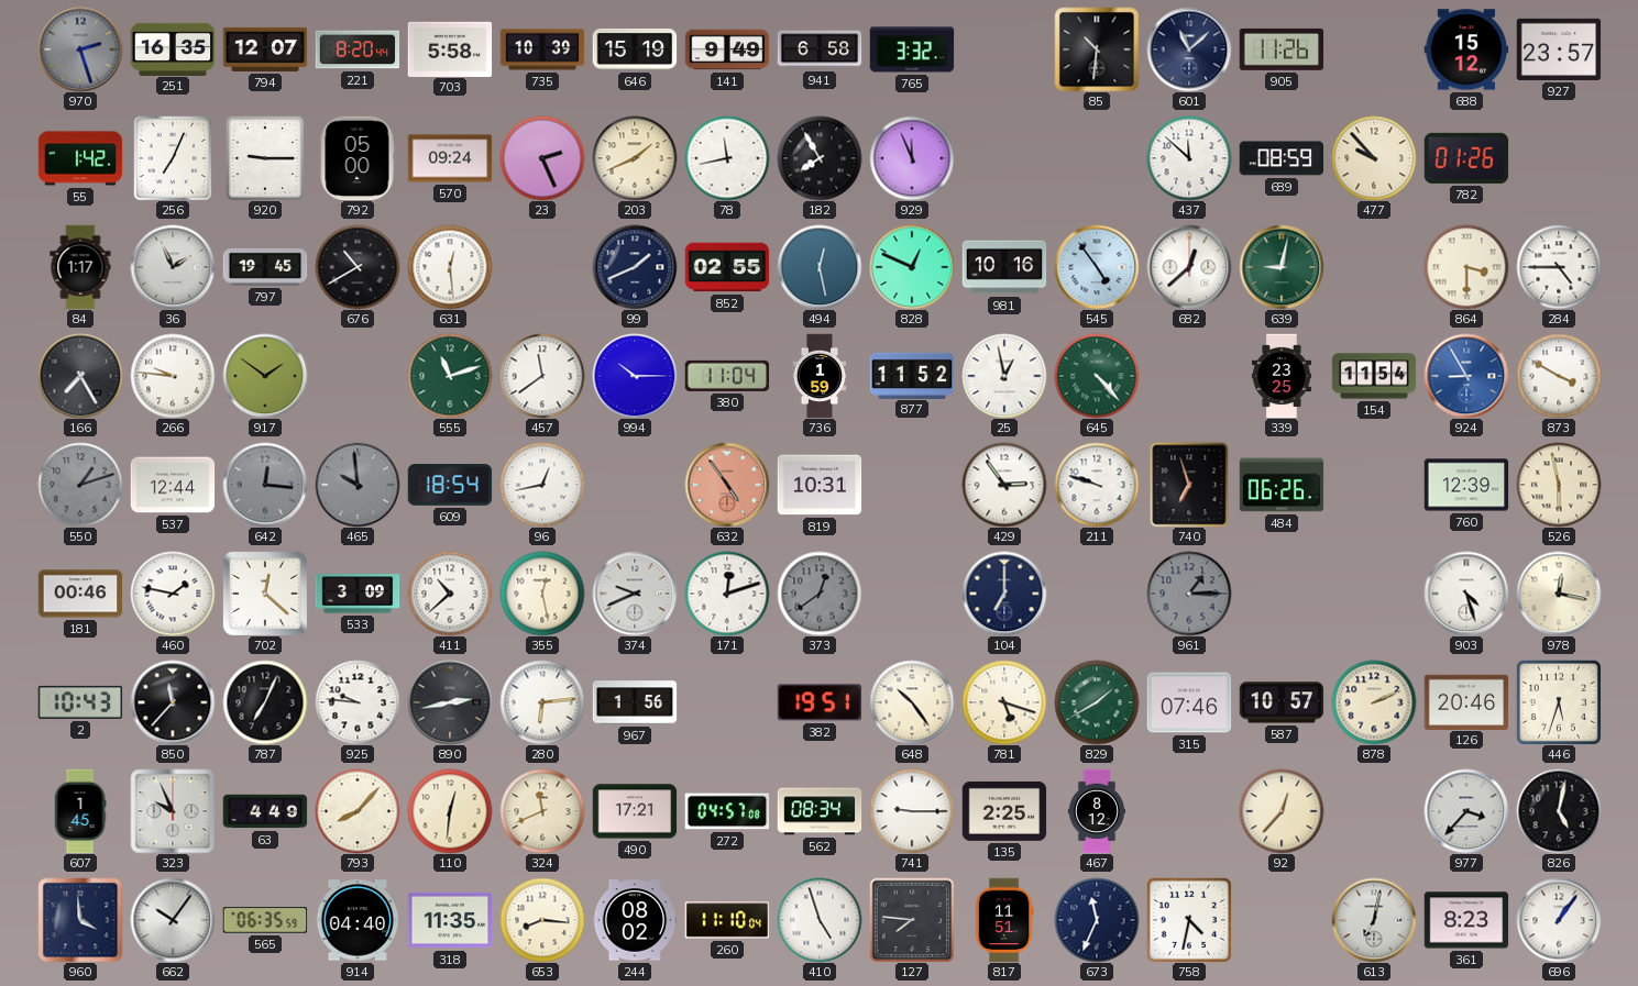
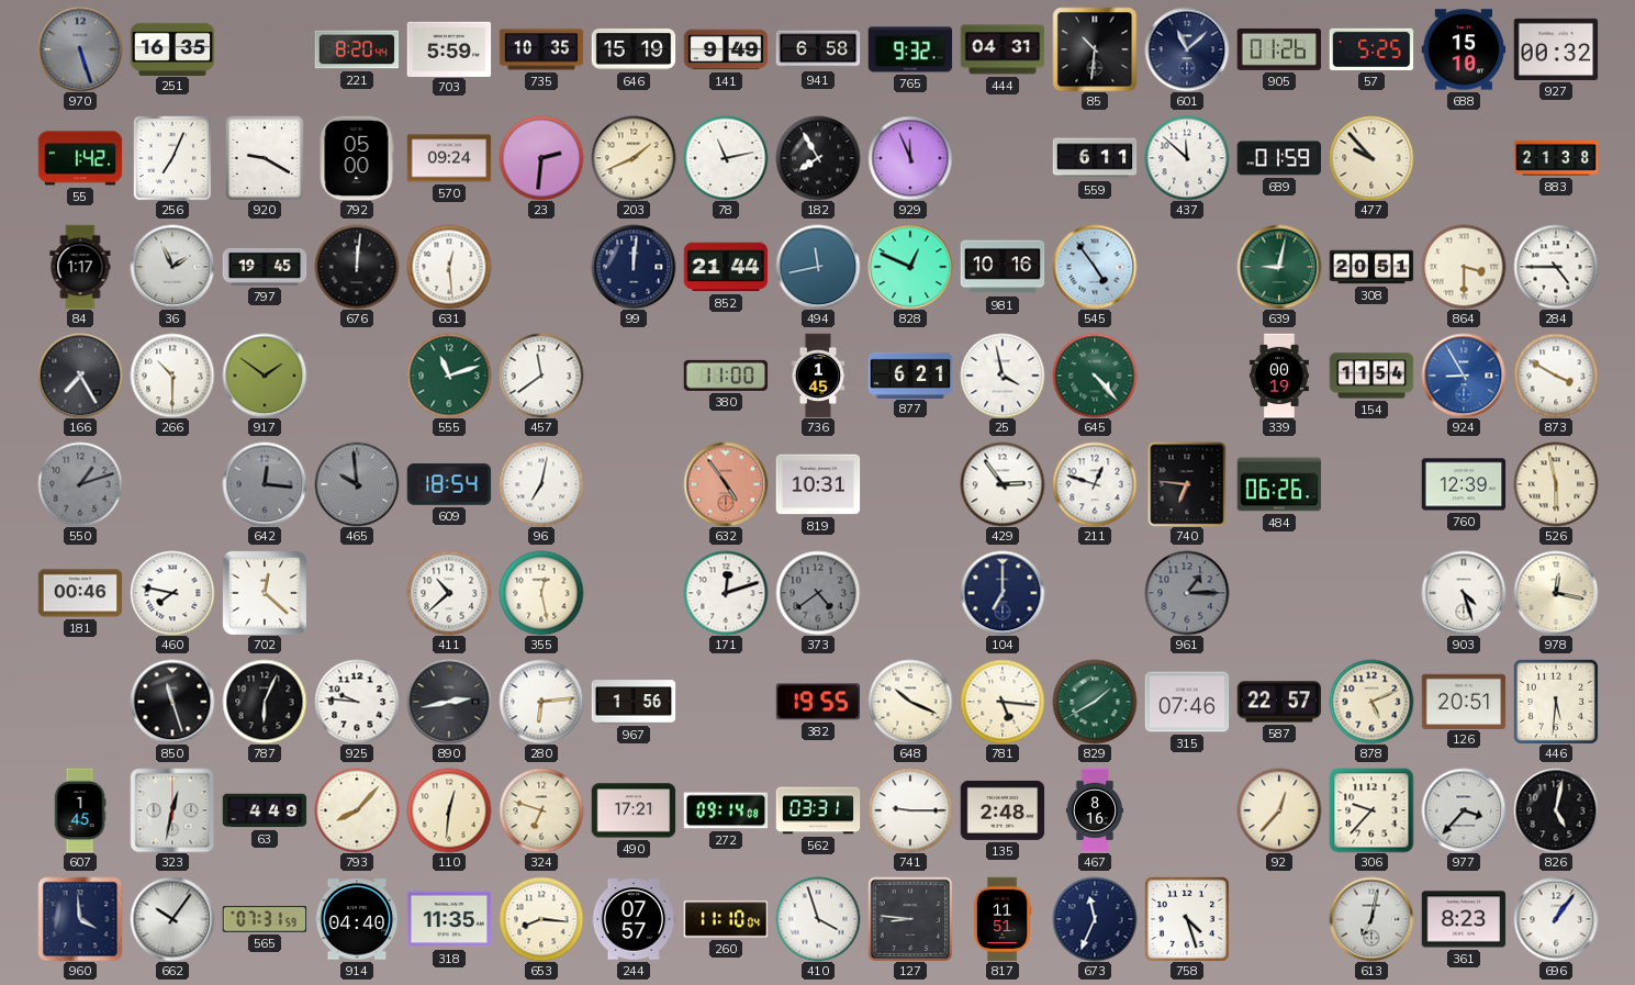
970: 2:27 -> 5:27
794: 12:07 -> none
703: 5:58 -> 5:59
735: 10:39 -> 10:35
765: 3:32 -> 9:32
444: none -> 04:31
905: 11:26 -> 01:26
57: none -> 5:25
688: 15:12 -> 15:10
927: 23:57 -> 00:32
920: 9:15 -> 9:20
23: 2:26 -> 2:31
78: 11:43 -> 11:13
559: none -> 6:11
689: 08:59 -> 01:59
782: 01:26 -> none
883: none -> 21:38
676: 10:40 -> 12:01
99: 1:41 -> 12:01
852: 02:55 -> 21:44
494: 12:28 -> 11:43
682: 12:38 -> none
308: none -> 20:51
266: 9:46 -> 10:30
994: 10:15 -> none
380: 11:04 -> 11:00
736: 1:59 -> 1:45
877: 11:52 -> 6:21
25: 12:58 -> 3:58
339: 23:25 -> 00:19
537: 12:44 -> none
96: 12:43 -> 7:02
211: 9:48 -> 12:48
740: 6:57 -> 6:46
460: 1:47 -> 7:47
533: 3:09 -> none
374: 9:41 -> none
373: 12:39 -> 4:39
2: 10:43 -> none
850: 11:37 -> 11:27
787: 7:04 -> 6:04
382: 19:51 -> 19:55
648: 10:24 -> 10:19
781: 5:18 -> 5:16
587: 10:57 -> 22:57
878: 2:11 -> 5:11
126: 20:46 -> 20:51
446: 5:33 -> 5:31
323: 9:56 -> 12:32
324: 11:41 -> 6:48
272: 04:57 -> 09:14
562: 08:34 -> 03:31
135: 2:25 -> 2:48
467: 8:12 -> 8:16
306: none -> 9:37
565: 06:35 -> 07:31
244: 08:02 -> 07:57
410: 4:57 -> 3:57
127: 7:46 -> 8:46
758: 4:32 -> 4:27
